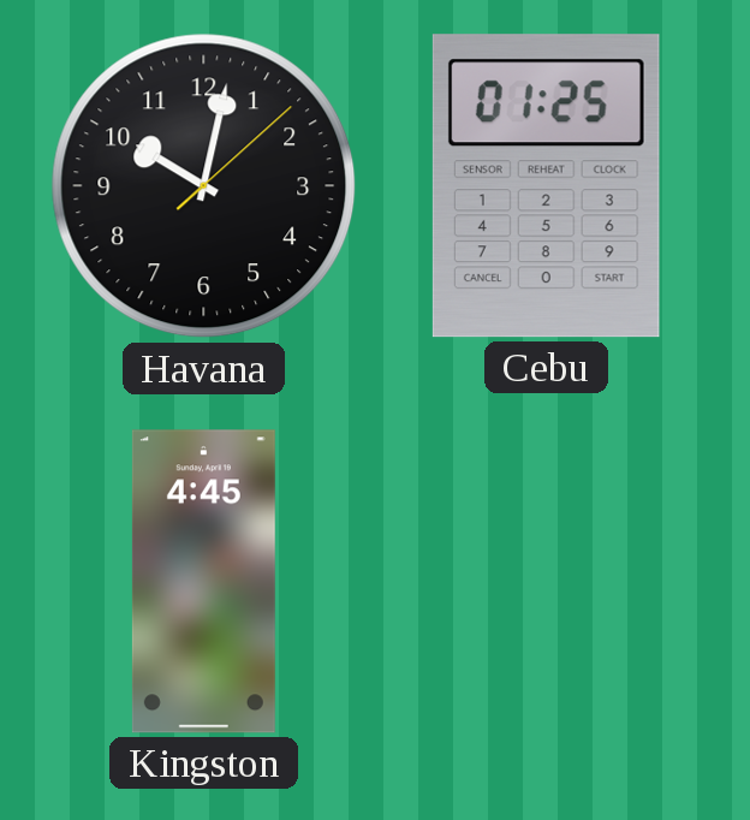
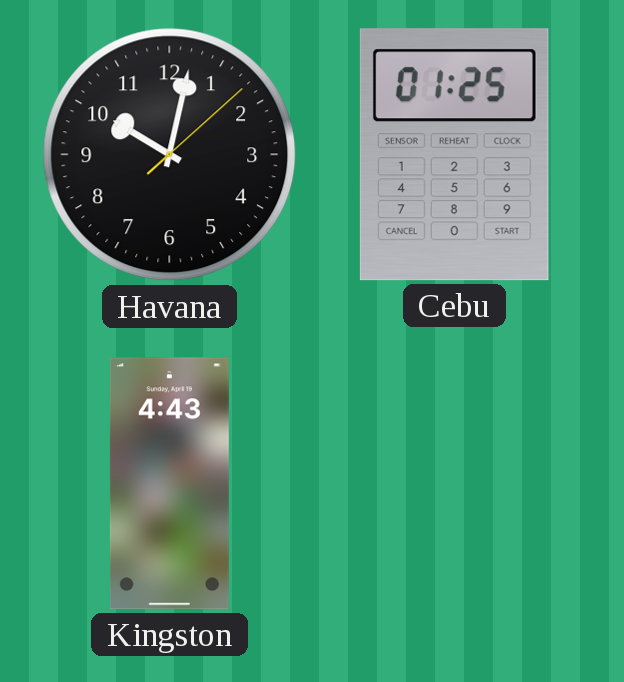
Kingston: 4:45 -> 4:43
